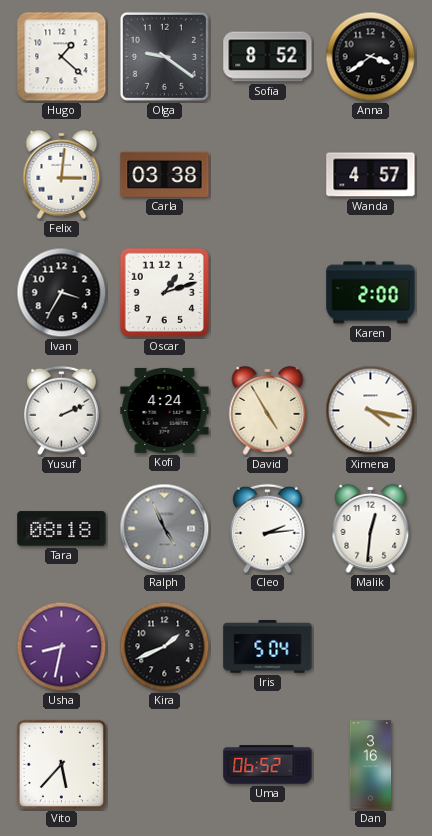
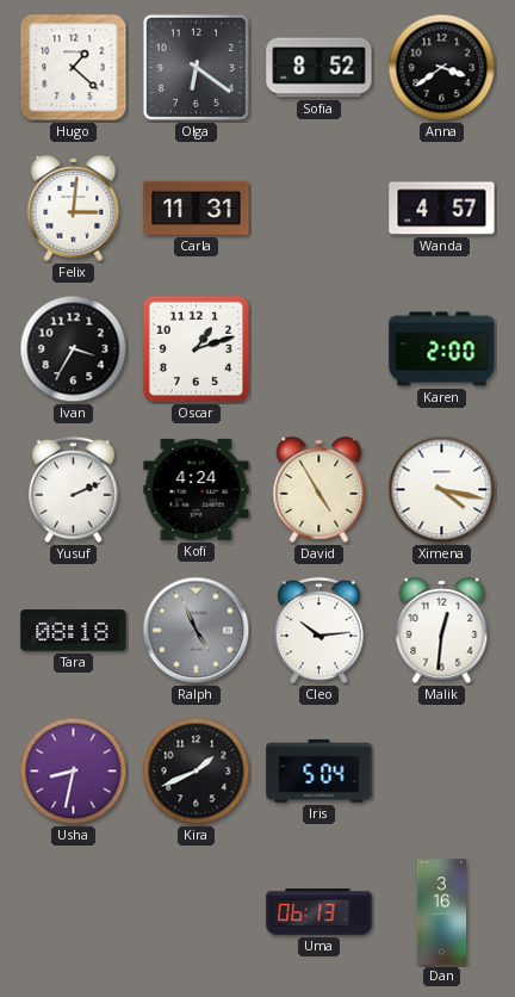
Olga: 9:21 -> 6:21
Carla: 03:38 -> 11:31
Cleo: 2:14 -> 10:14
Vito: 5:37 -> none
Uma: 06:52 -> 06:13
